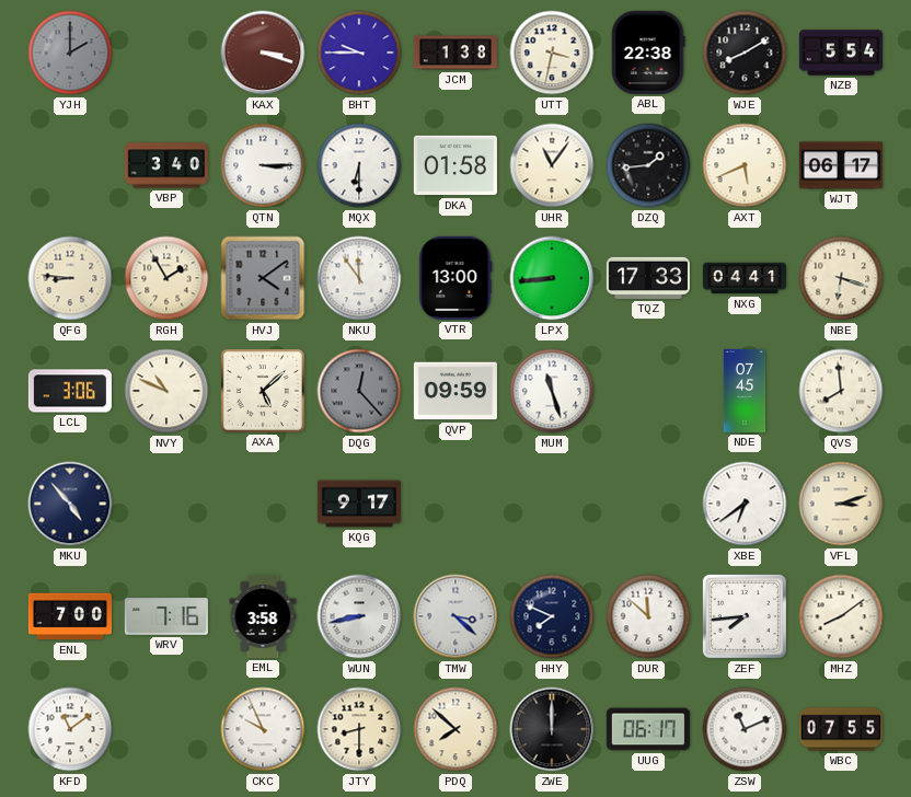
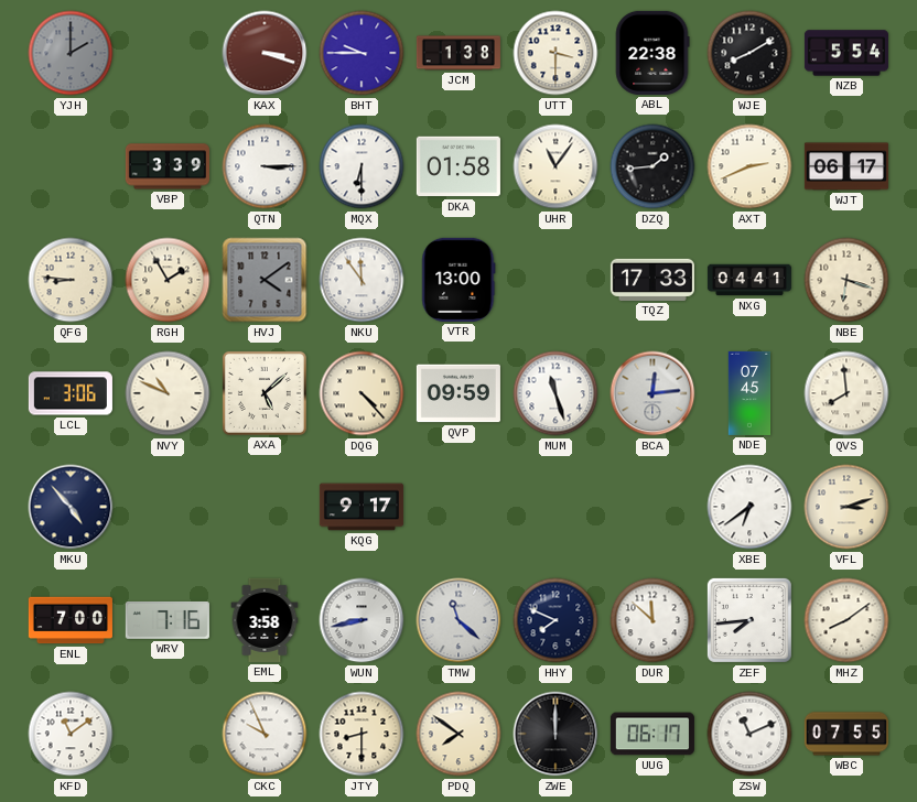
UTT: 3:32 -> 3:30
VBP: 3:40 -> 3:39
AXT: 5:41 -> 2:41
LPX: 8:44 -> none
DQG: 12:23 -> 4:23
DQG dial: grey -> cream
BCA: none -> 12:14
TMW: 3:22 -> 11:22
PDQ: 7:52 -> 7:51
